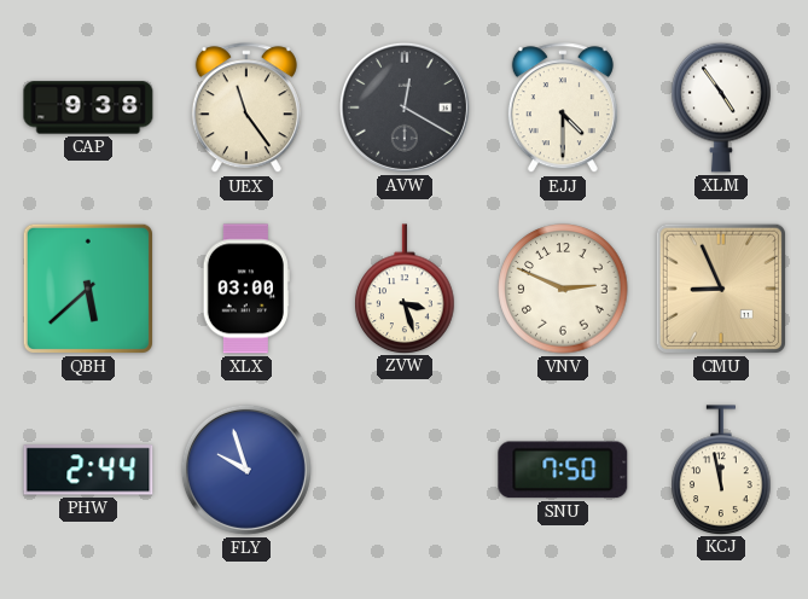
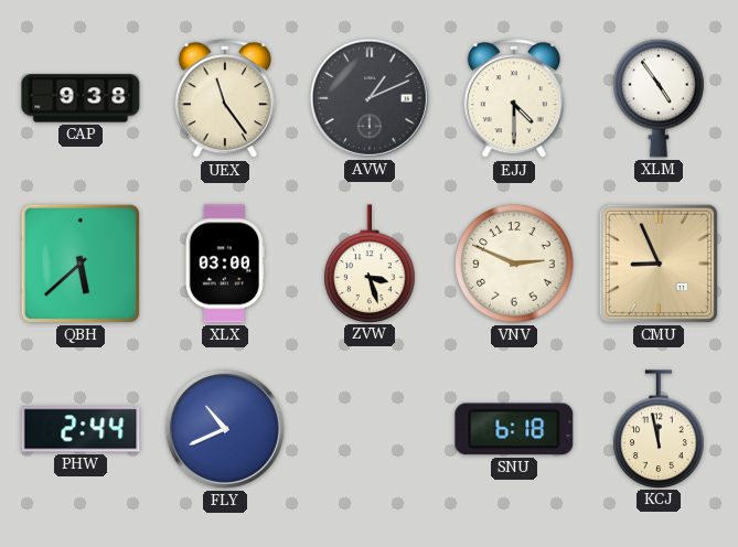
AVW: 12:20 -> 1:11
FLY: 9:57 -> 10:41
SNU: 7:50 -> 6:18
